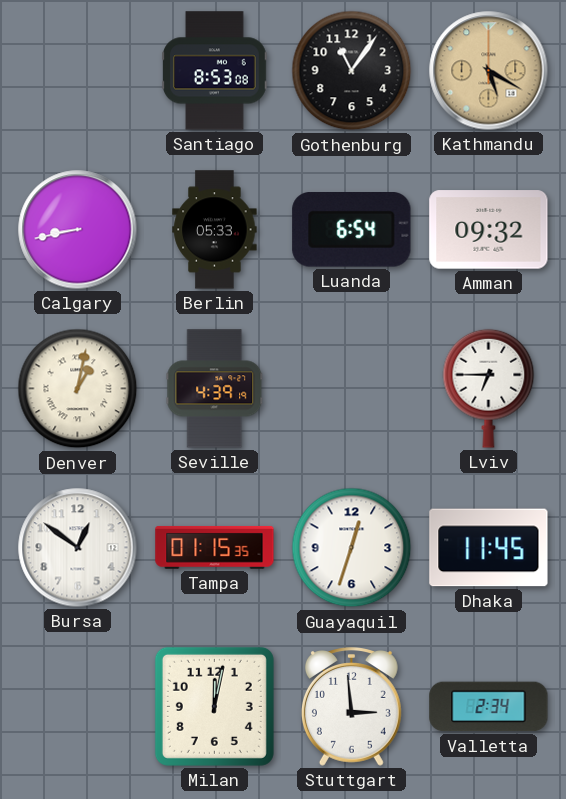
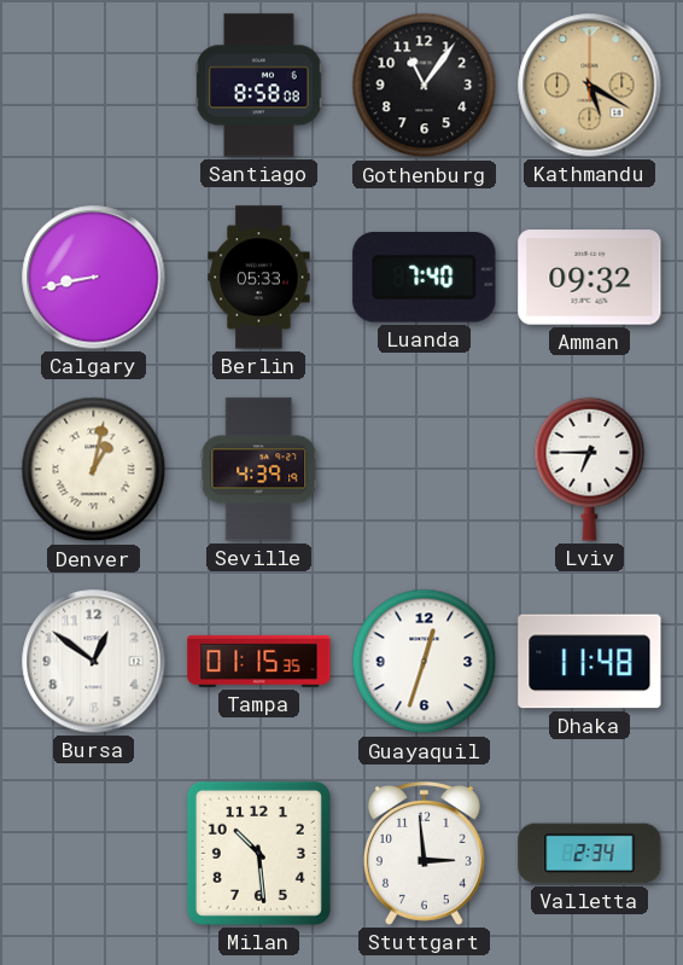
Santiago: 8:53 -> 8:58
Luanda: 6:54 -> 7:40
Dhaka: 11:45 -> 11:48
Milan: 12:02 -> 10:29
